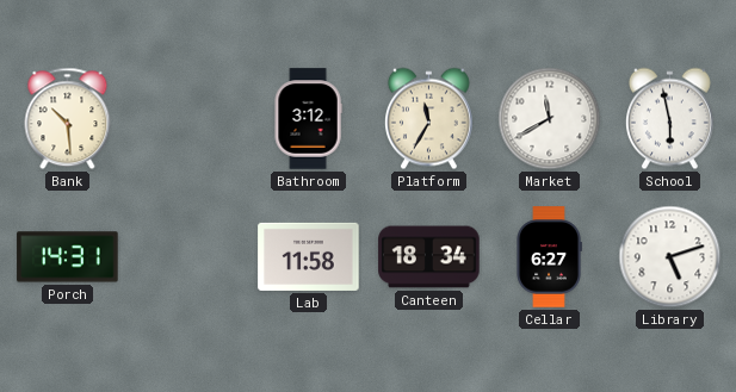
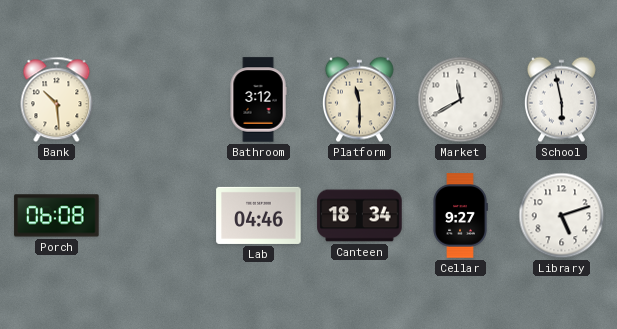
Platform: 11:35 -> 11:30
Porch: 14:31 -> 06:08
Lab: 11:58 -> 04:46
Cellar: 6:27 -> 9:27
